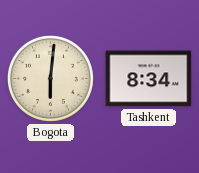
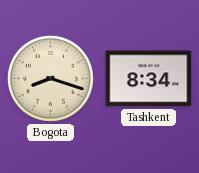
Bogota: 6:01 -> 8:18
